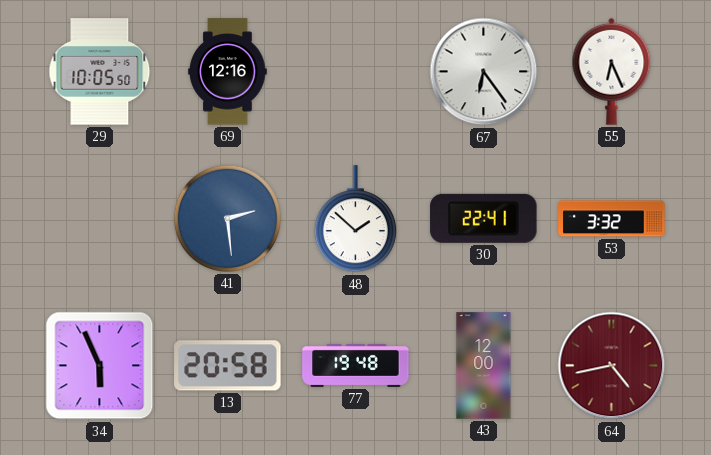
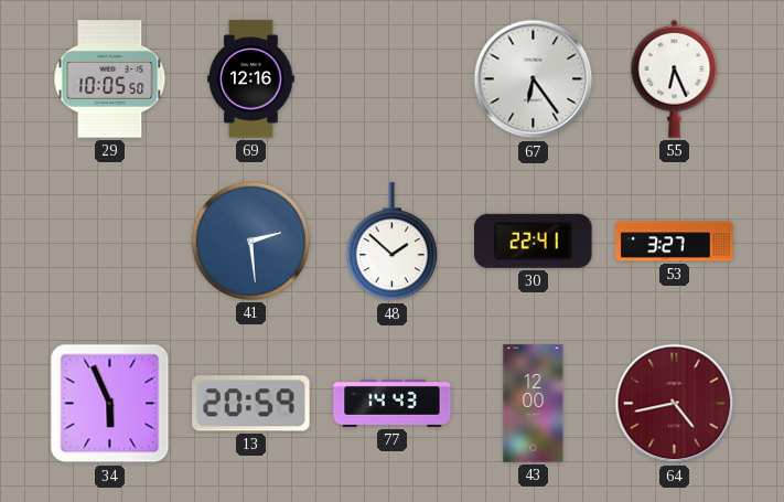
53: 3:32 -> 3:27
13: 20:58 -> 20:59
77: 19:48 -> 14:43
